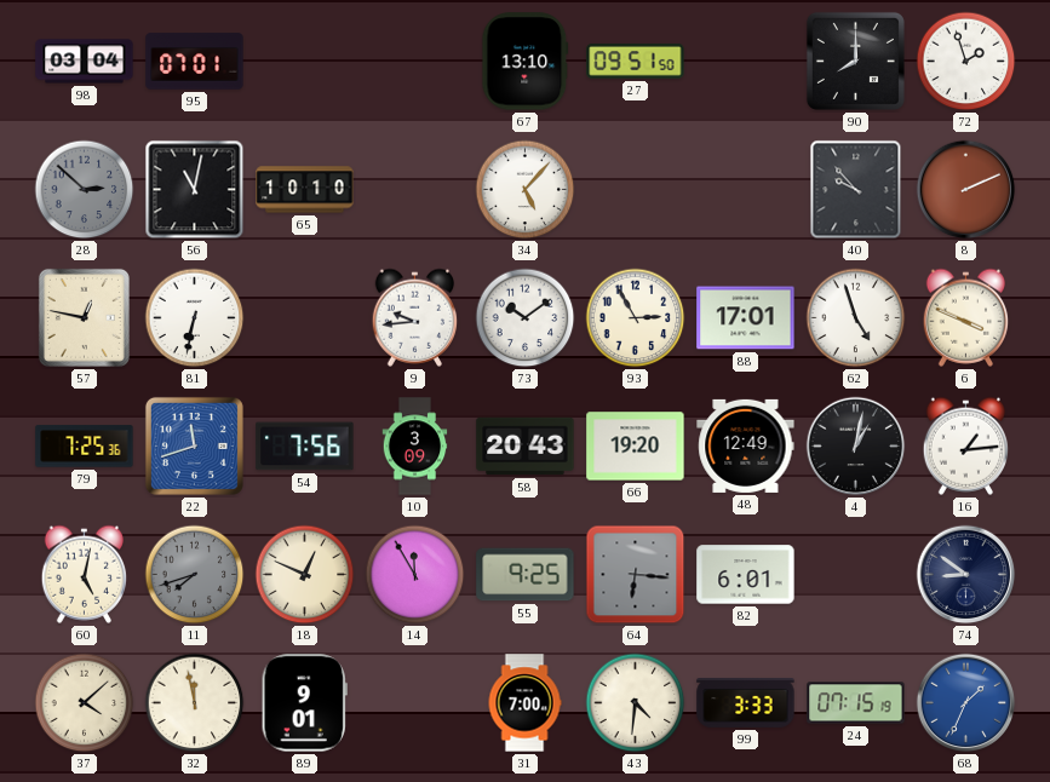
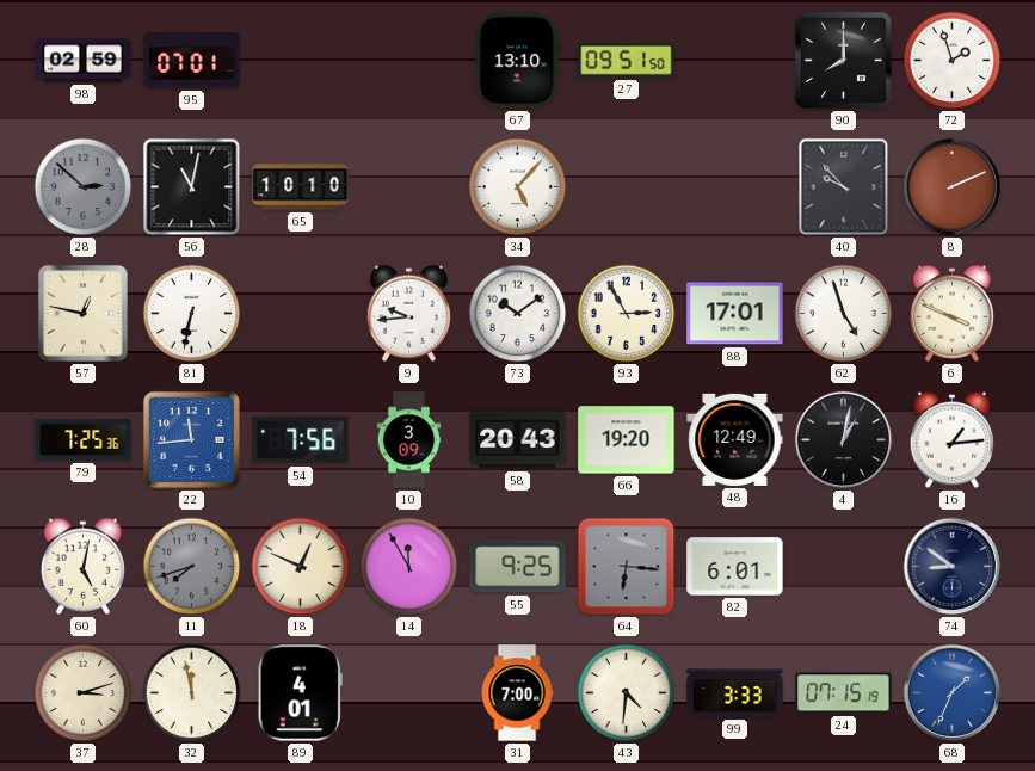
98: 03:04 -> 02:59
22: 11:42 -> 11:44
37: 4:08 -> 3:12
89: 9:01 -> 4:01
